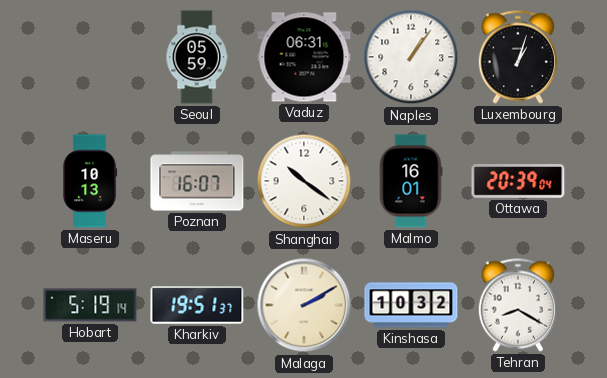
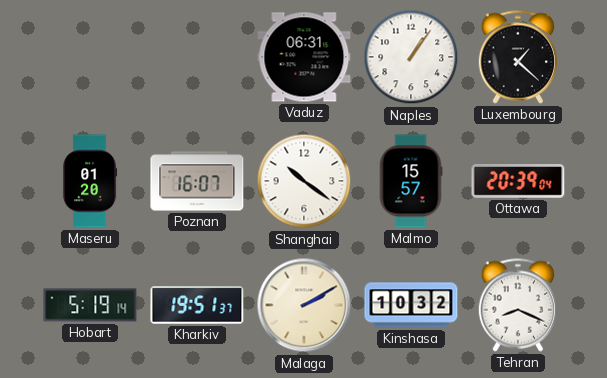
Seoul: 05:59 -> none
Luxembourg: 1:03 -> 1:22
Maseru: 10:13 -> 01:20
Malmo: 16:01 -> 15:57
Tehran: 8:20 -> 8:19
